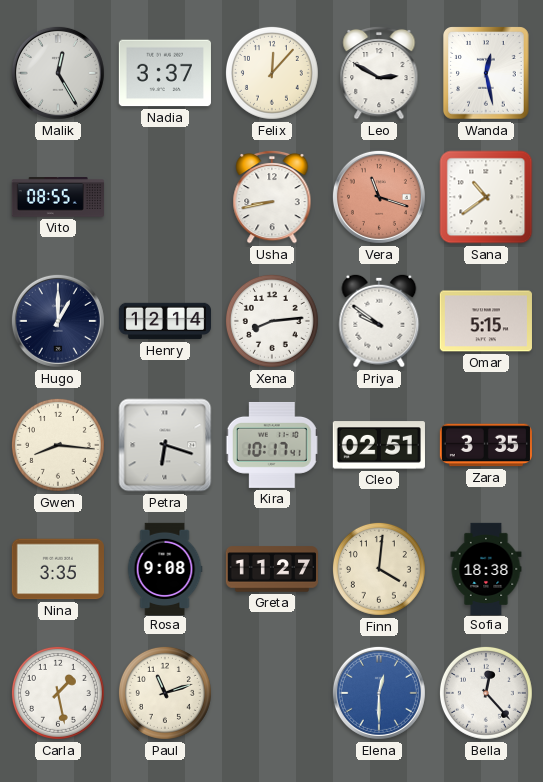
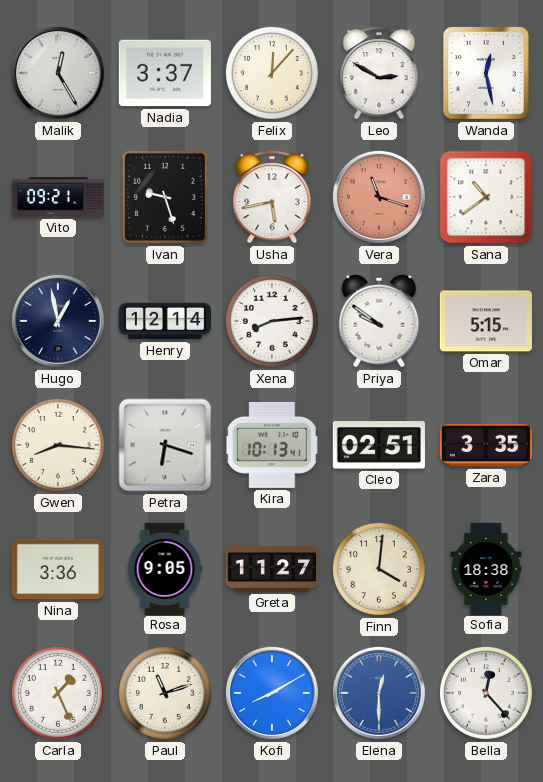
Vito: 08:55 -> 09:21
Ivan: none -> 9:27
Usha: 8:43 -> 5:43
Hugo: 1:00 -> 12:58
Kira: 10:17 -> 10:13
Nina: 3:35 -> 3:36
Rosa: 9:08 -> 9:05
Carla: 1:28 -> 1:26
Kofi: none -> 8:10
